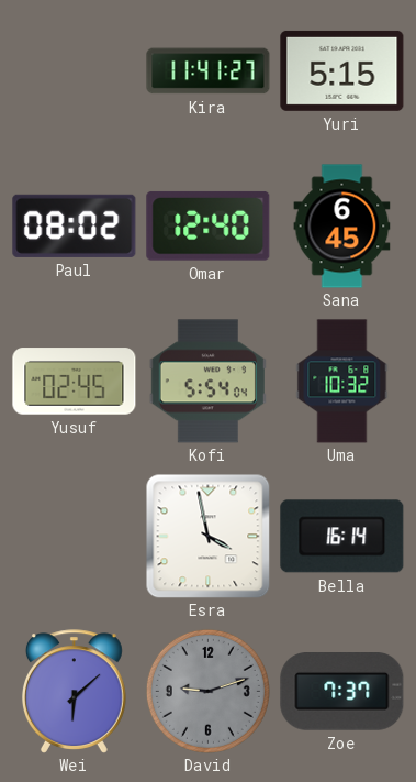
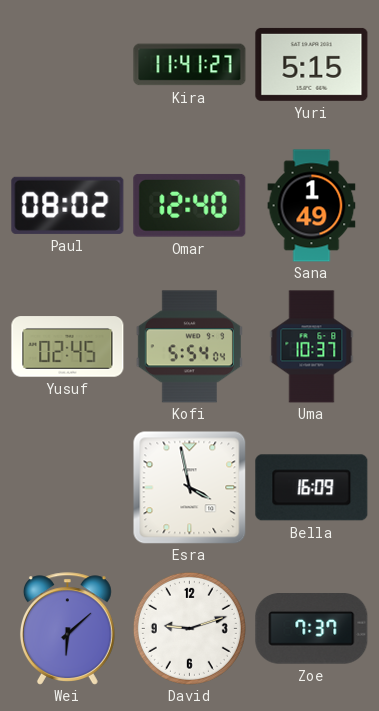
Sana: 6:45 -> 1:49
Uma: 10:32 -> 10:37
Bella: 16:14 -> 16:09
David dial: grey -> white
